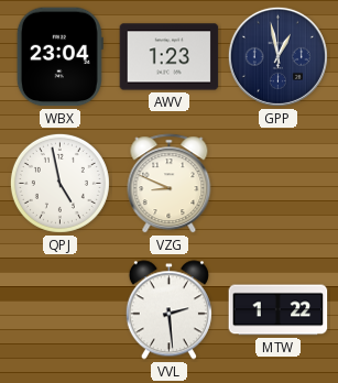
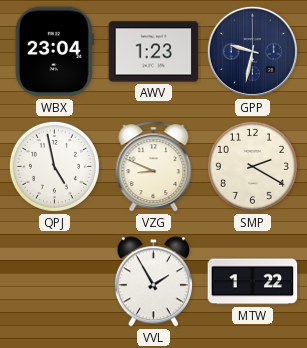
GPP: 12:58 -> 9:32
SMP: none -> 2:20
VVL: 2:29 -> 1:55
